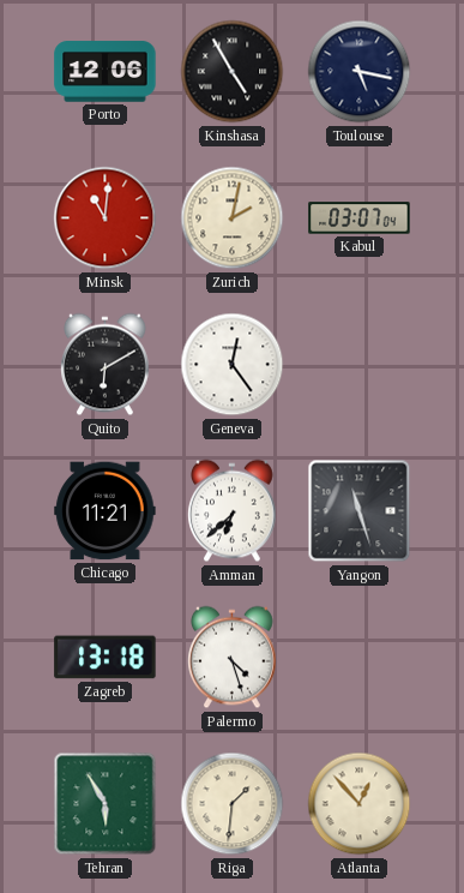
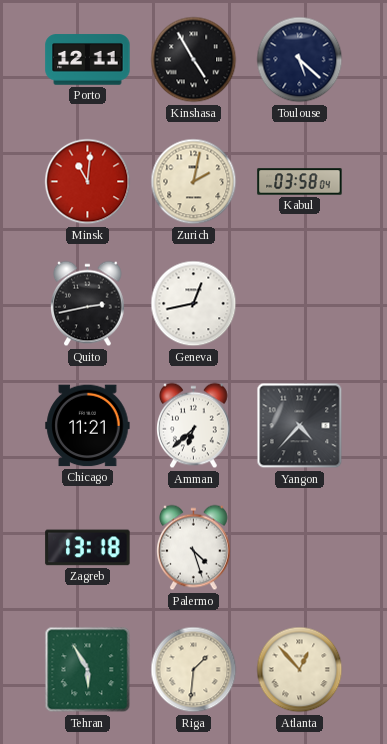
Porto: 12:06 -> 12:11
Toulouse: 5:17 -> 5:22
Kabul: 03:07 -> 03:58
Quito: 6:10 -> 2:43
Geneva: 12:24 -> 12:43
Yangon: 11:27 -> 4:37
